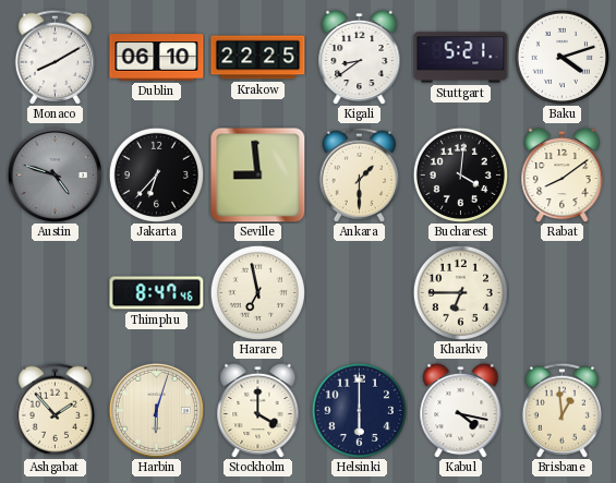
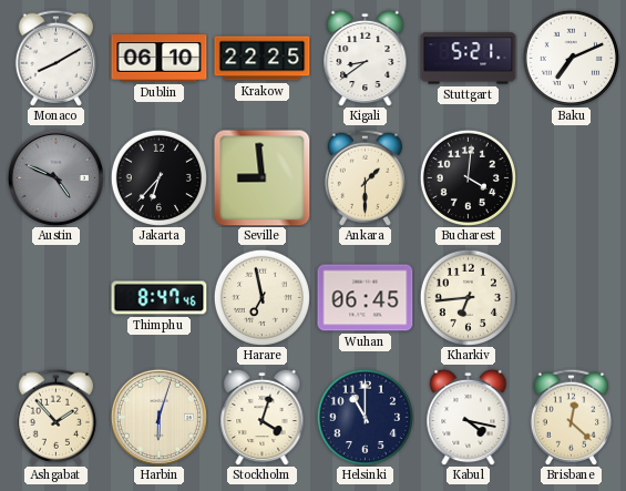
Baku: 4:12 -> 7:11
Austin: 4:48 -> 4:49
Rabat: 8:09 -> none
Wuhan: none -> 06:45
Kharkiv: 6:45 -> 6:44
Stockholm: 4:00 -> 4:03
Helsinki: 6:00 -> 11:00
Brisbane: 12:59 -> 12:22
